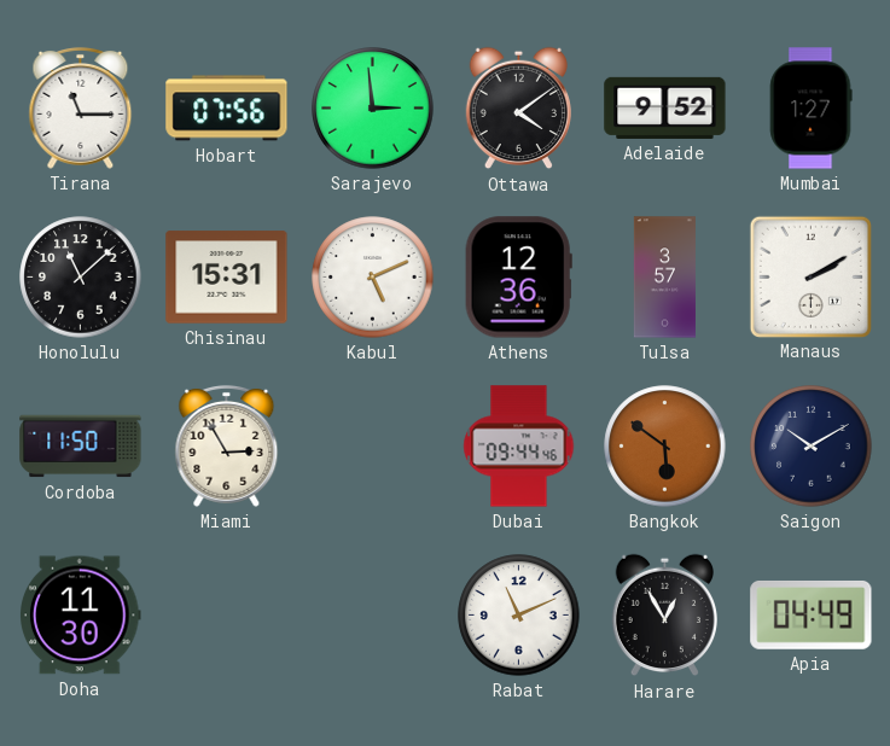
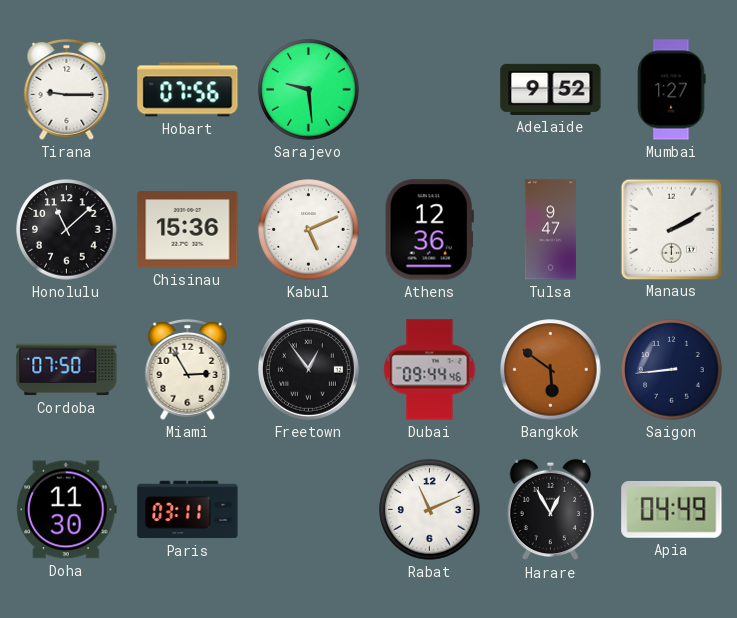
Tirana: 11:15 -> 9:15
Sarajevo: 2:59 -> 9:29
Ottawa: 4:09 -> none
Chisinau: 15:31 -> 15:36
Tulsa: 3:57 -> 9:47
Cordoba: 11:50 -> 07:50
Freetown: none -> 12:54
Saigon: 10:10 -> 8:44
Paris: none -> 03:11
